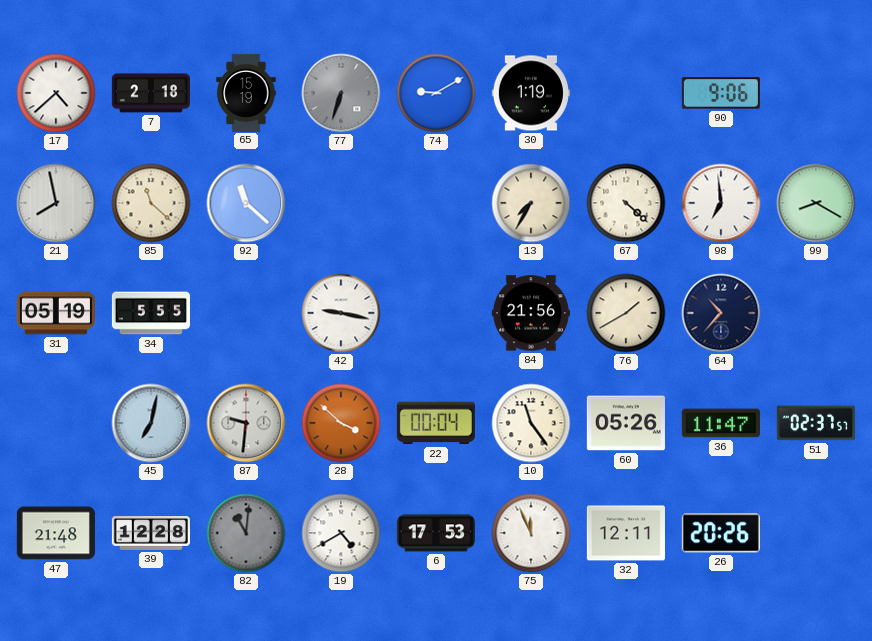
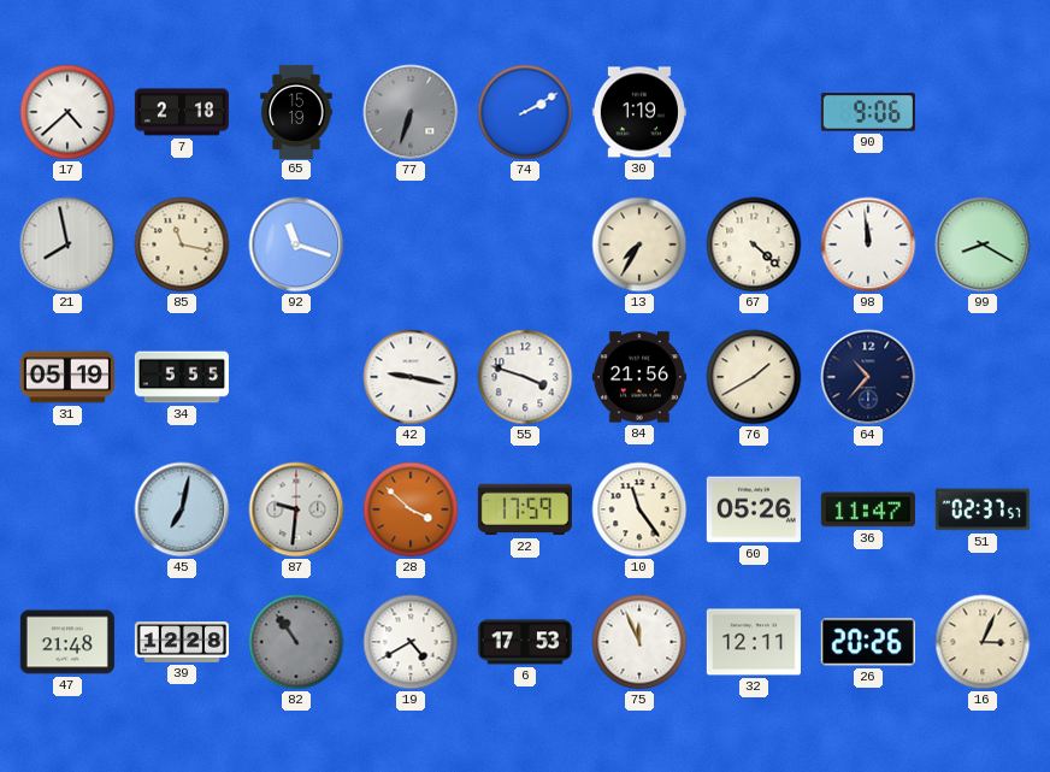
74: 9:10 -> 2:10
85: 11:22 -> 11:17
92: 11:22 -> 11:18
98: 6:59 -> 11:59
55: none -> 3:48
22: 00:04 -> 17:59
82: 11:01 -> 10:54
16: none -> 3:04
